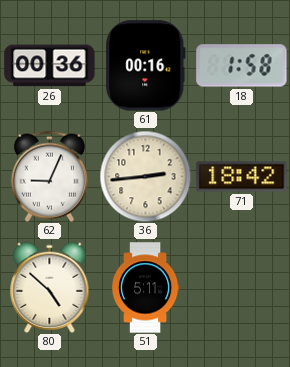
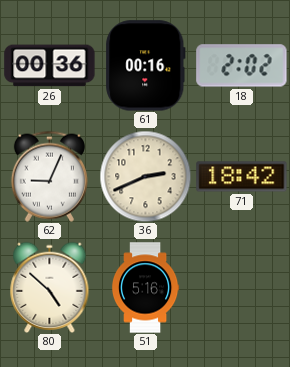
18: 1:58 -> 2:02
36: 2:44 -> 2:41
51: 5:11 -> 5:16
